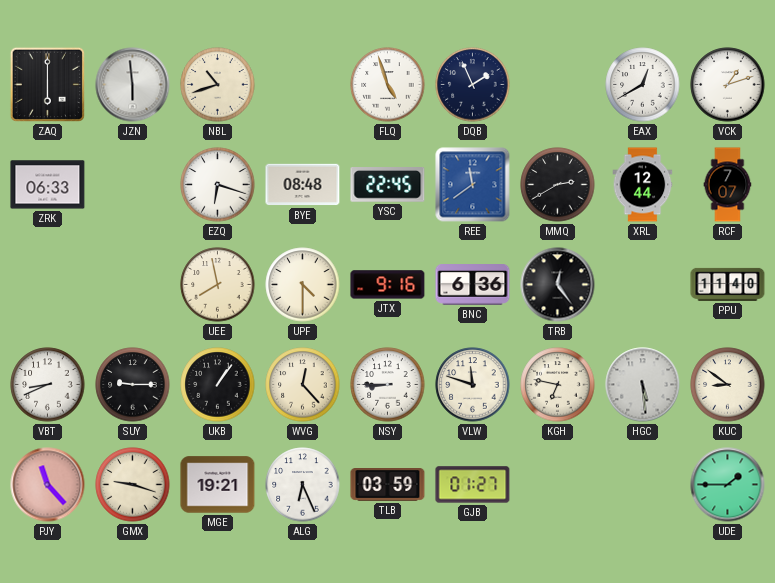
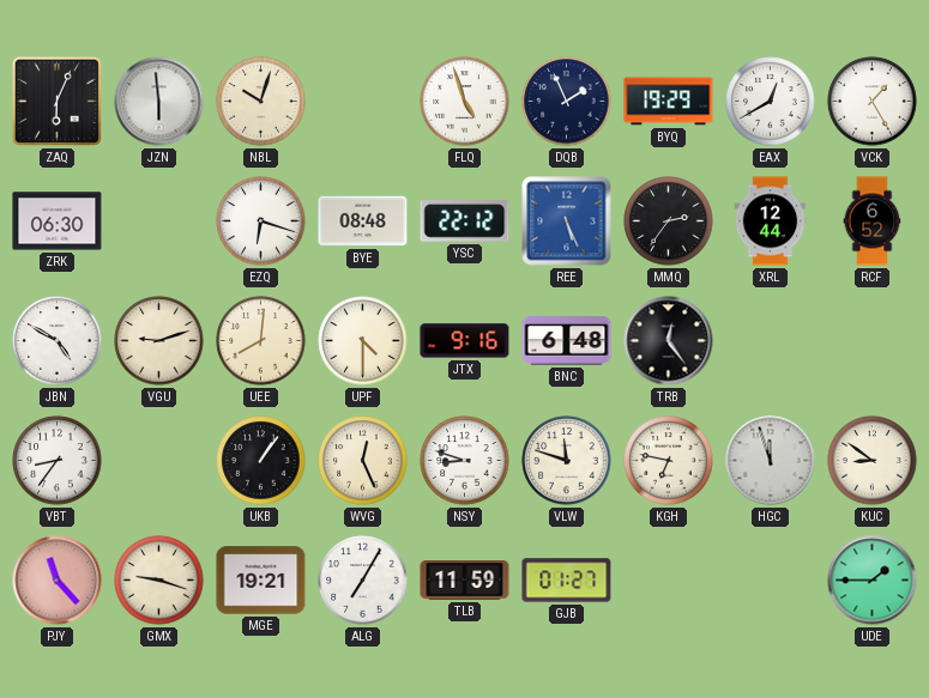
ZAQ: 6:00 -> 6:04
NBL: 10:42 -> 10:03
BYQ: none -> 19:29
VCK: 1:12 -> 1:25
ZRK: 06:33 -> 06:30
YSC: 22:45 -> 22:12
REE: 11:39 -> 5:26
MMQ: 2:40 -> 2:36
RCF: 7:07 -> 6:52
JBN: none -> 4:50
VGU: none -> 9:12
UEE: 7:58 -> 8:01
BNC: 6:36 -> 6:48
PPU: 11:40 -> none
VBT: 8:41 -> 8:36
SUY: 9:15 -> none
WVG: 12:23 -> 12:26
NSY: 8:45 -> 8:48
HGC: 5:29 -> 11:57
ALG: 6:26 -> 7:05
TLB: 03:59 -> 11:59
